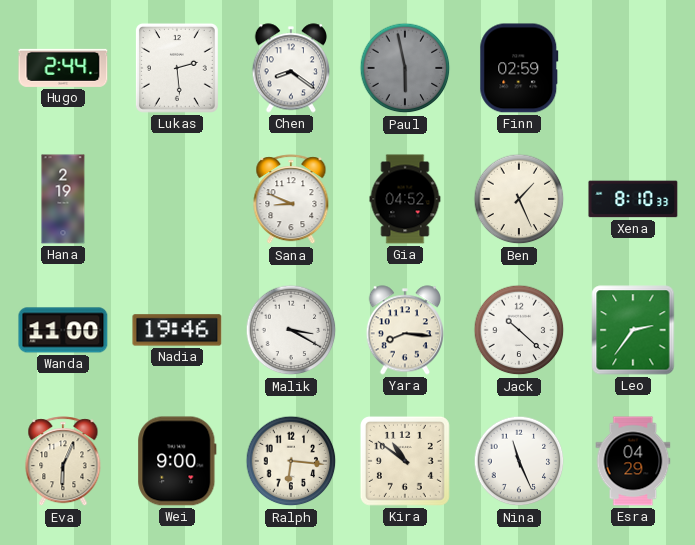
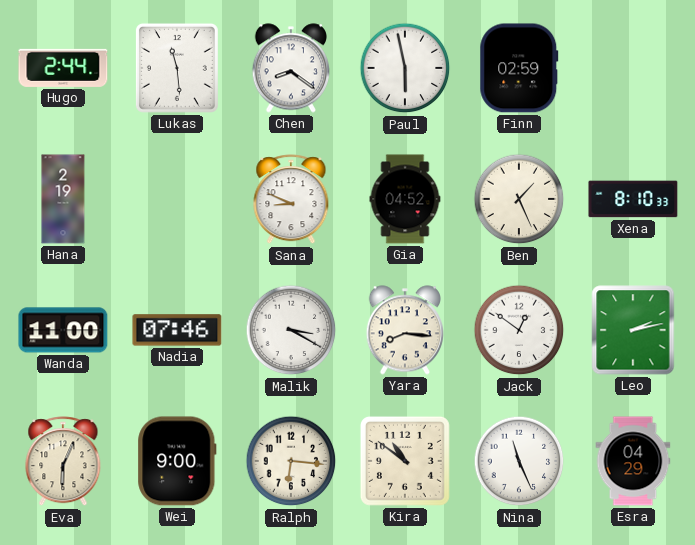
Lukas: 2:29 -> 11:29
Paul dial: grey -> white
Nadia: 19:46 -> 07:46
Jack: 10:22 -> 12:51
Leo: 2:36 -> 2:13
